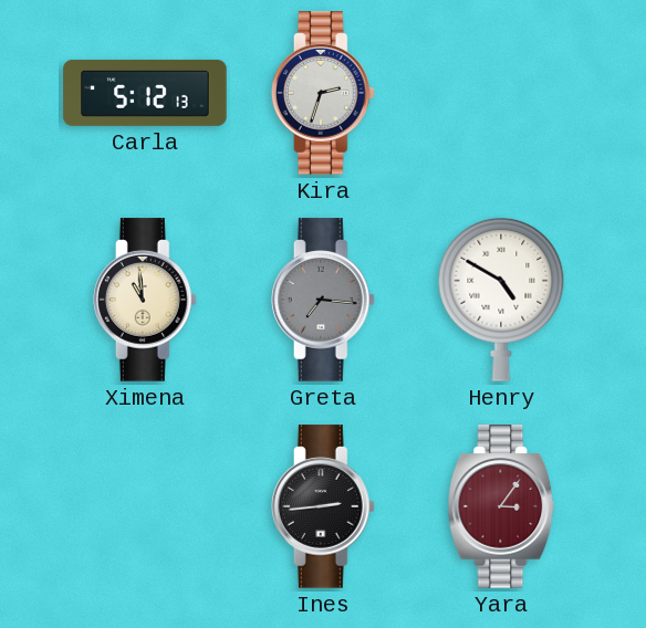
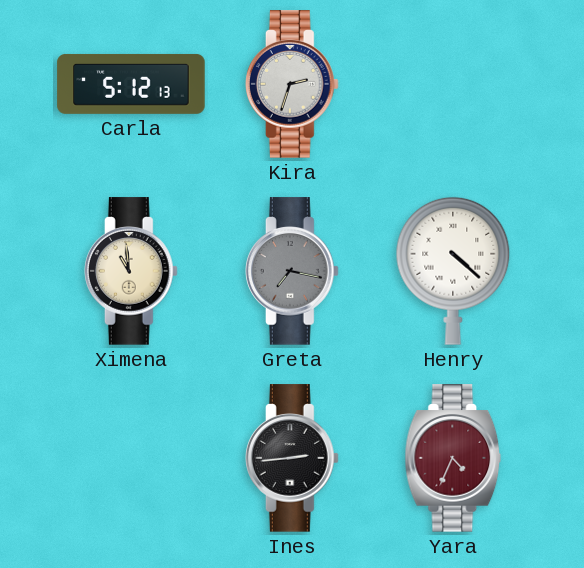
Greta: 7:16 -> 7:17
Henry: 4:50 -> 4:22
Yara: 3:06 -> 4:34
